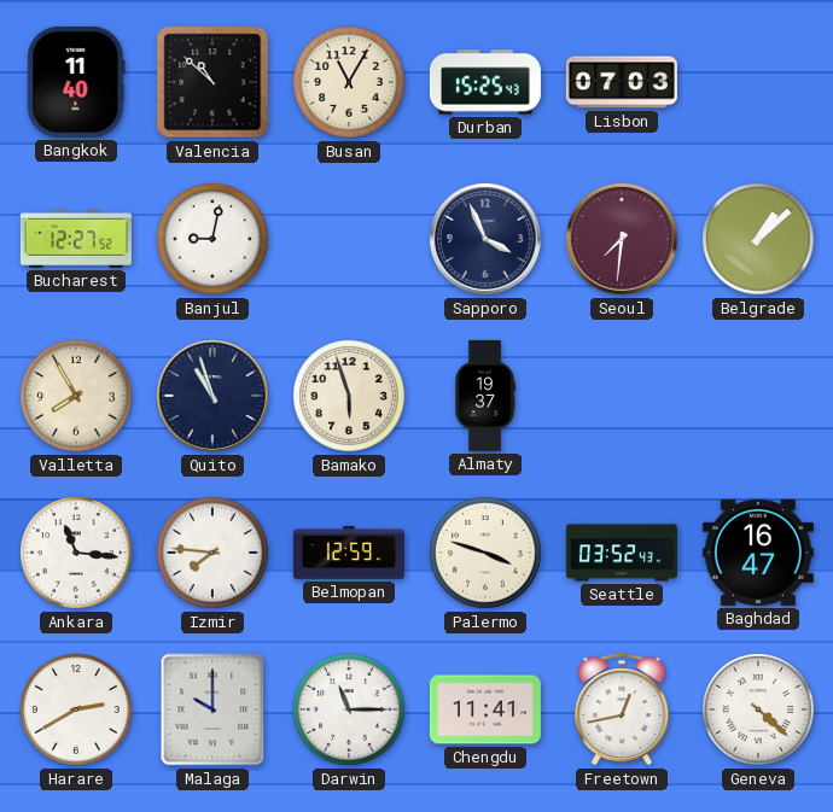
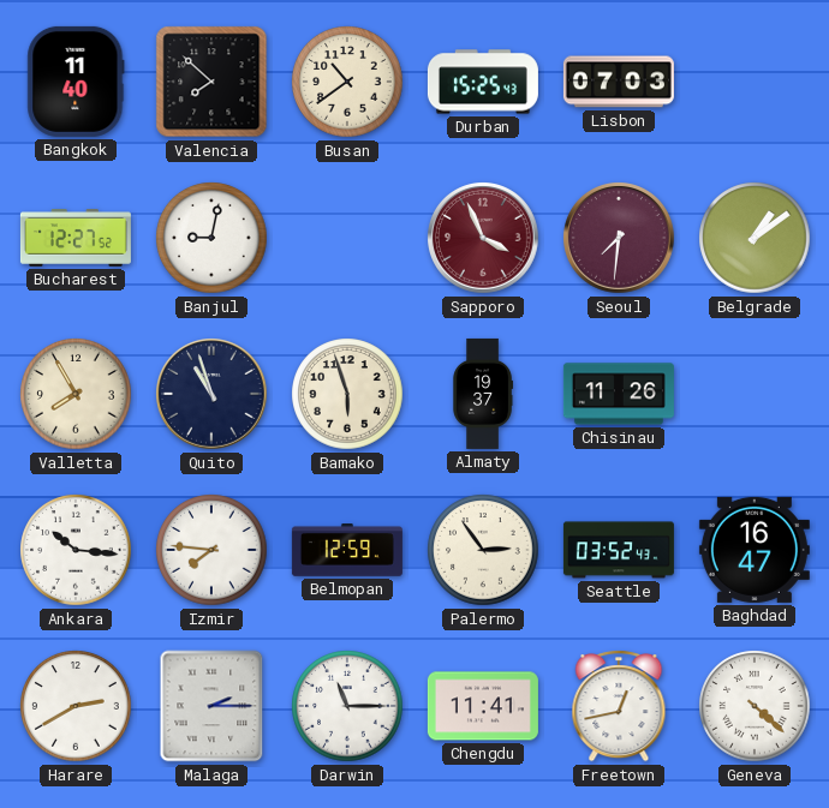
Valencia: 10:52 -> 7:52
Busan: 11:05 -> 10:39
Sapporo dial: navy -> burgundy
Belgrade: 1:08 -> 1:09
Chisinau: none -> 11:26
Ankara: 11:16 -> 10:16
Palermo: 3:48 -> 2:54
Malaga: 10:00 -> 2:15
